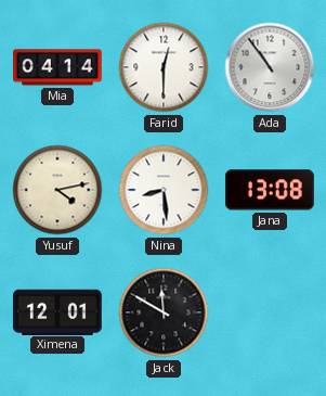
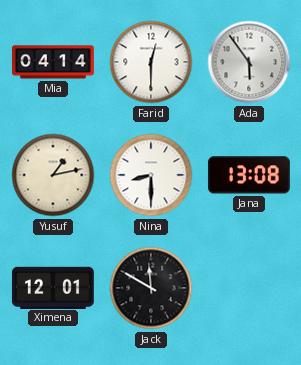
Ada: 10:54 -> 5:54
Yusuf: 4:13 -> 1:13
Nina: 8:29 -> 8:30
